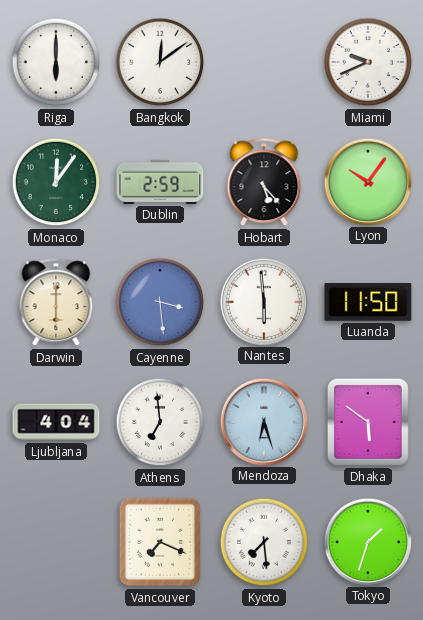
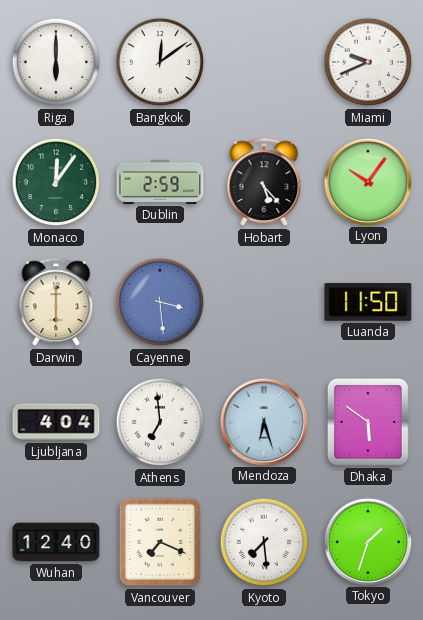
Nantes: 5:59 -> none
Wuhan: none -> 12:40
